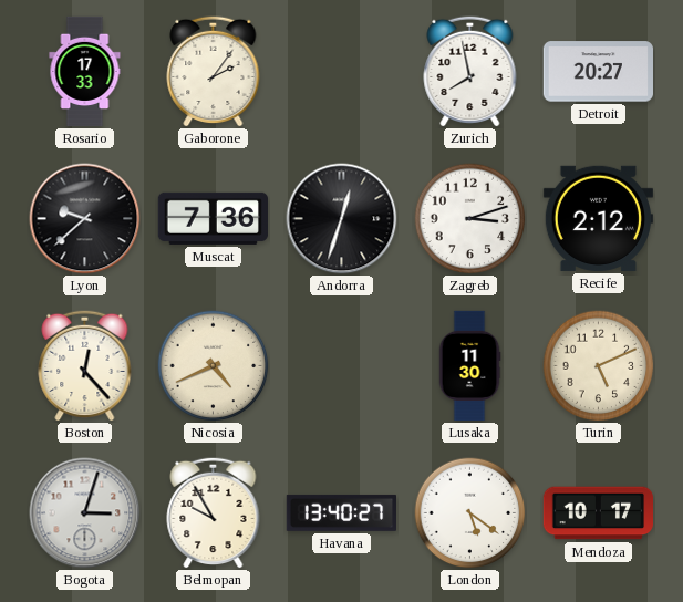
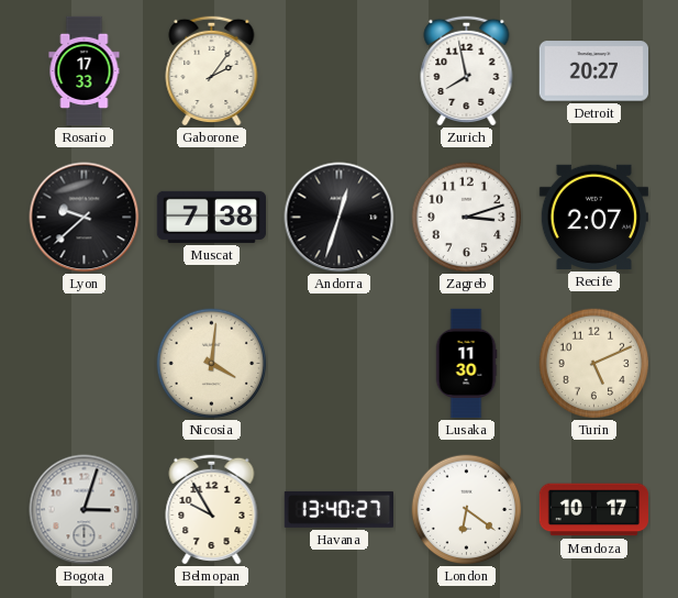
Muscat: 7:36 -> 7:38
Recife: 2:12 -> 2:07
Boston: 12:23 -> none
Nicosia: 4:41 -> 4:01
London: 5:21 -> 6:21
